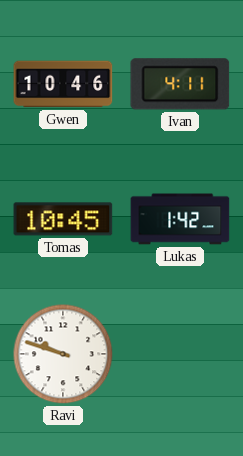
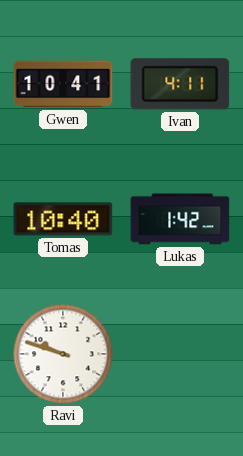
Gwen: 10:46 -> 10:41
Tomas: 10:45 -> 10:40
